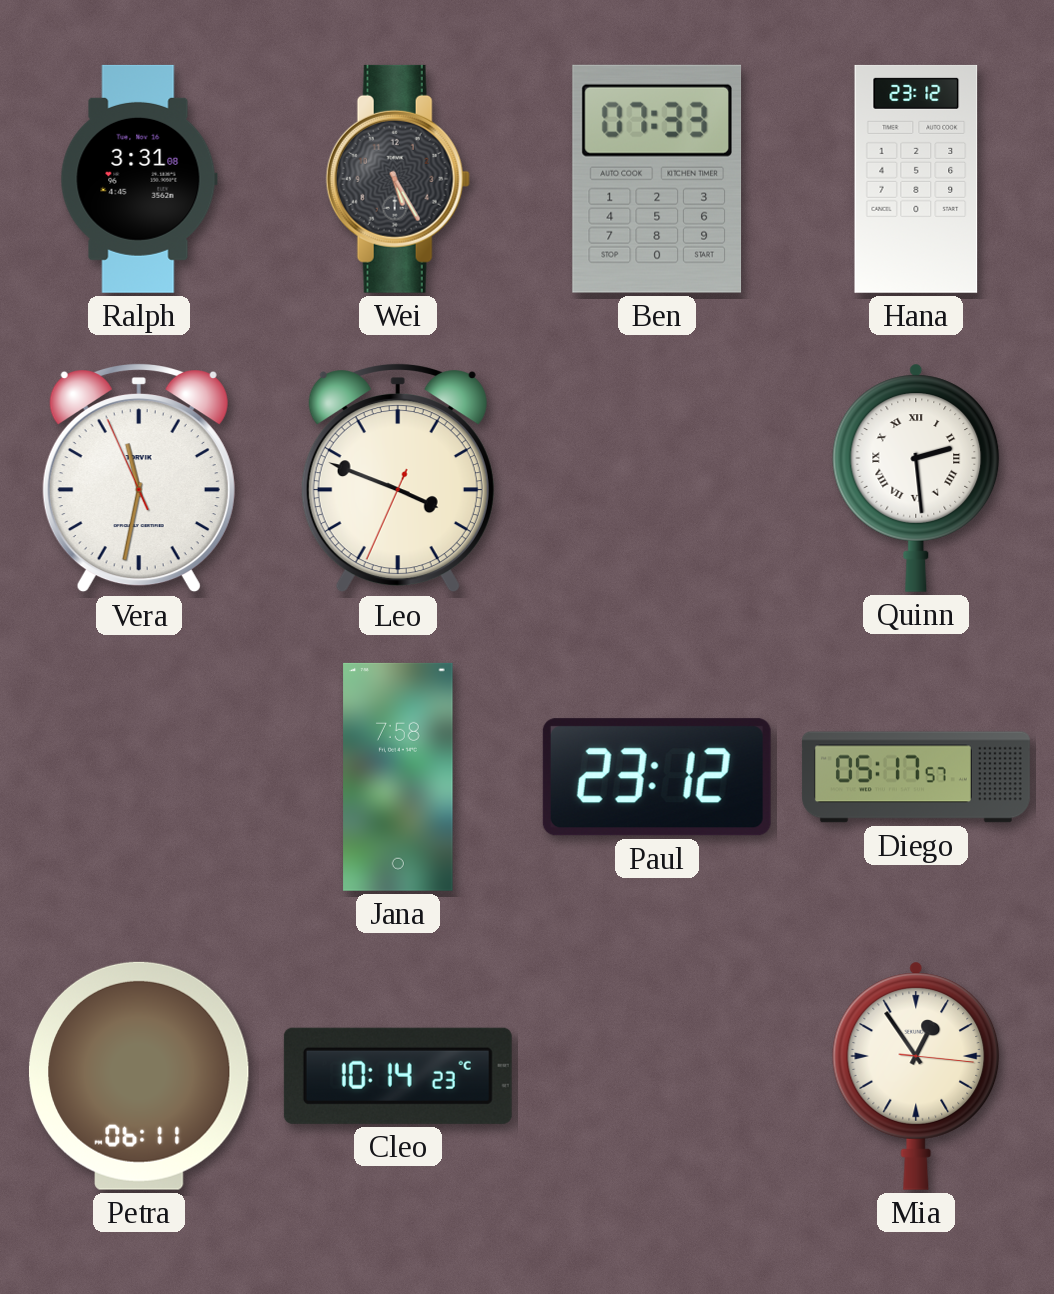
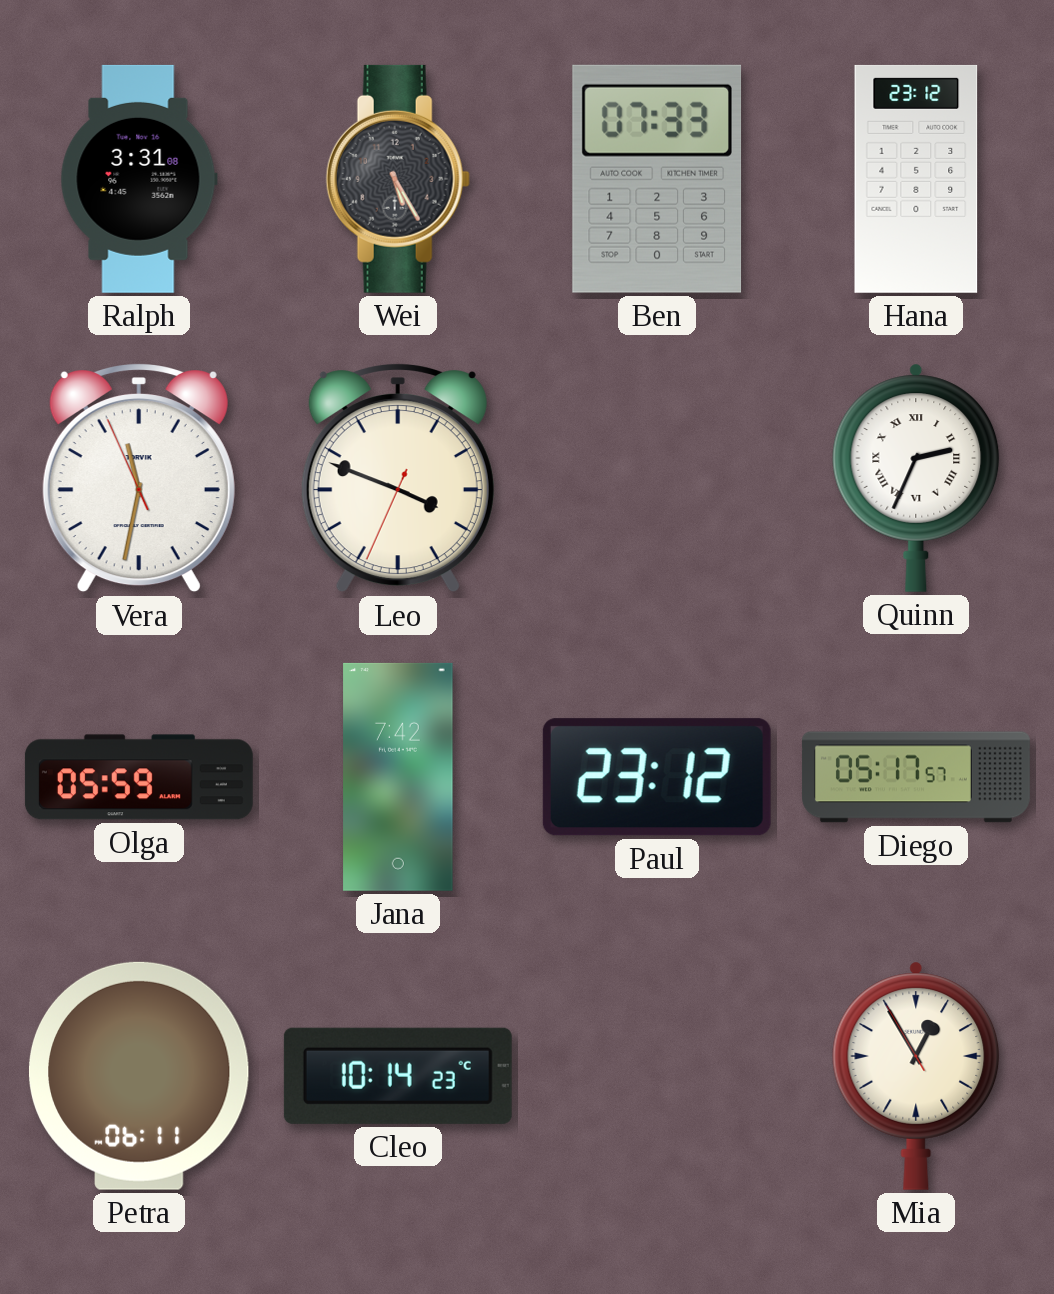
Quinn: 2:29 -> 2:34
Olga: none -> 05:59
Jana: 7:58 -> 7:42
Mia: 12:54:16 -> 12:54:55
